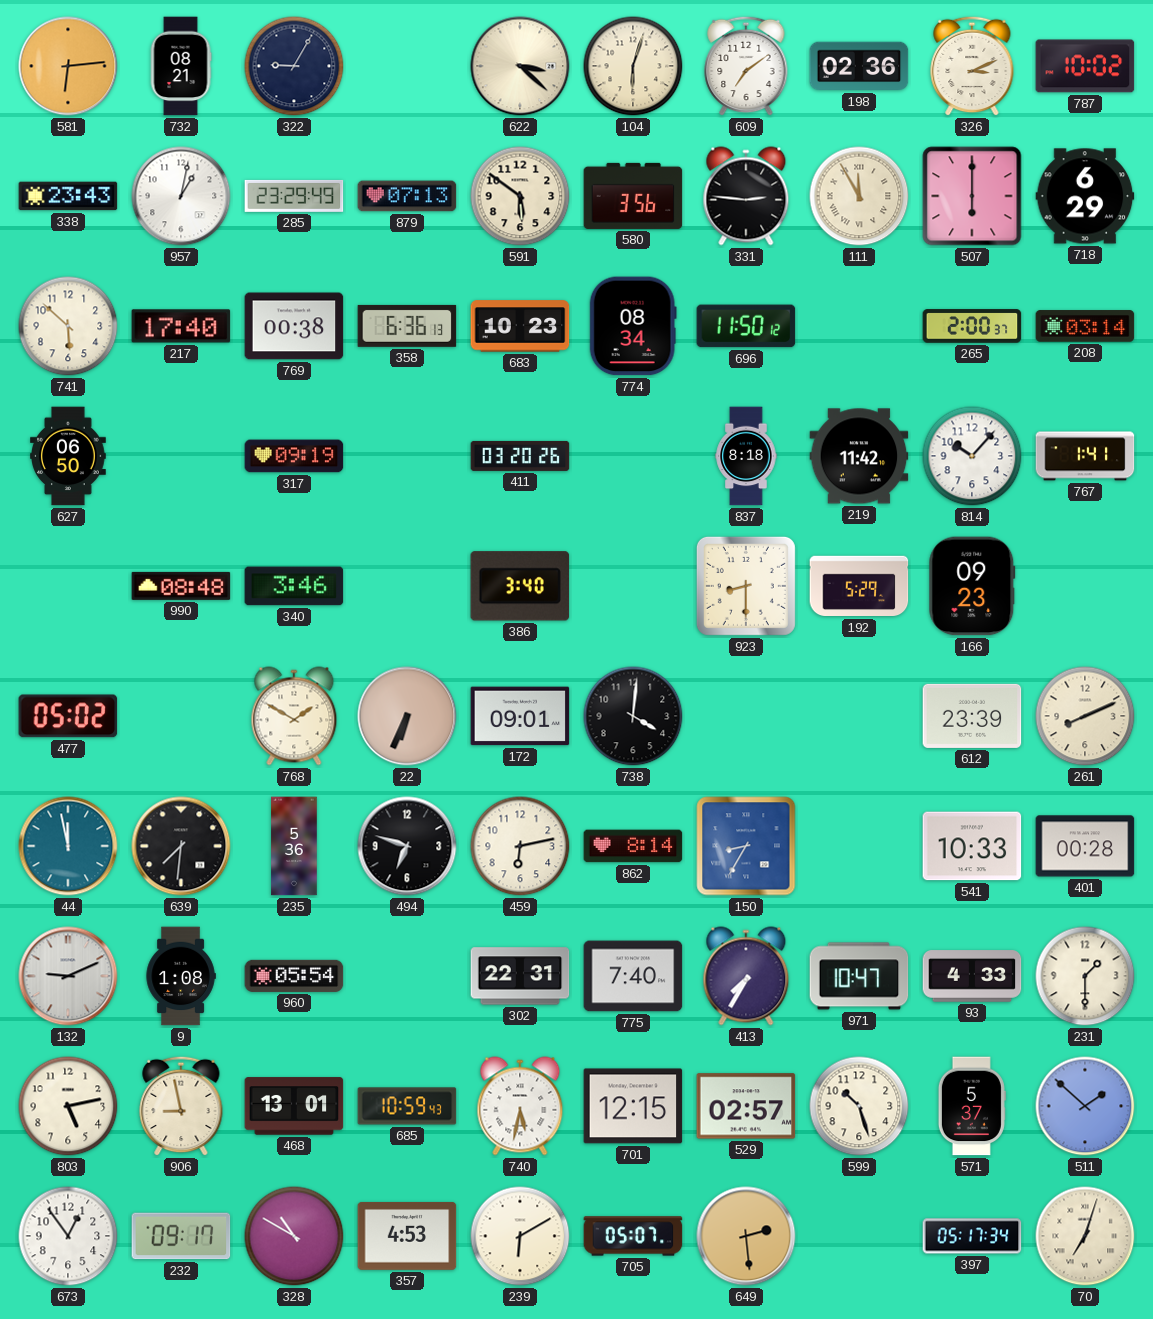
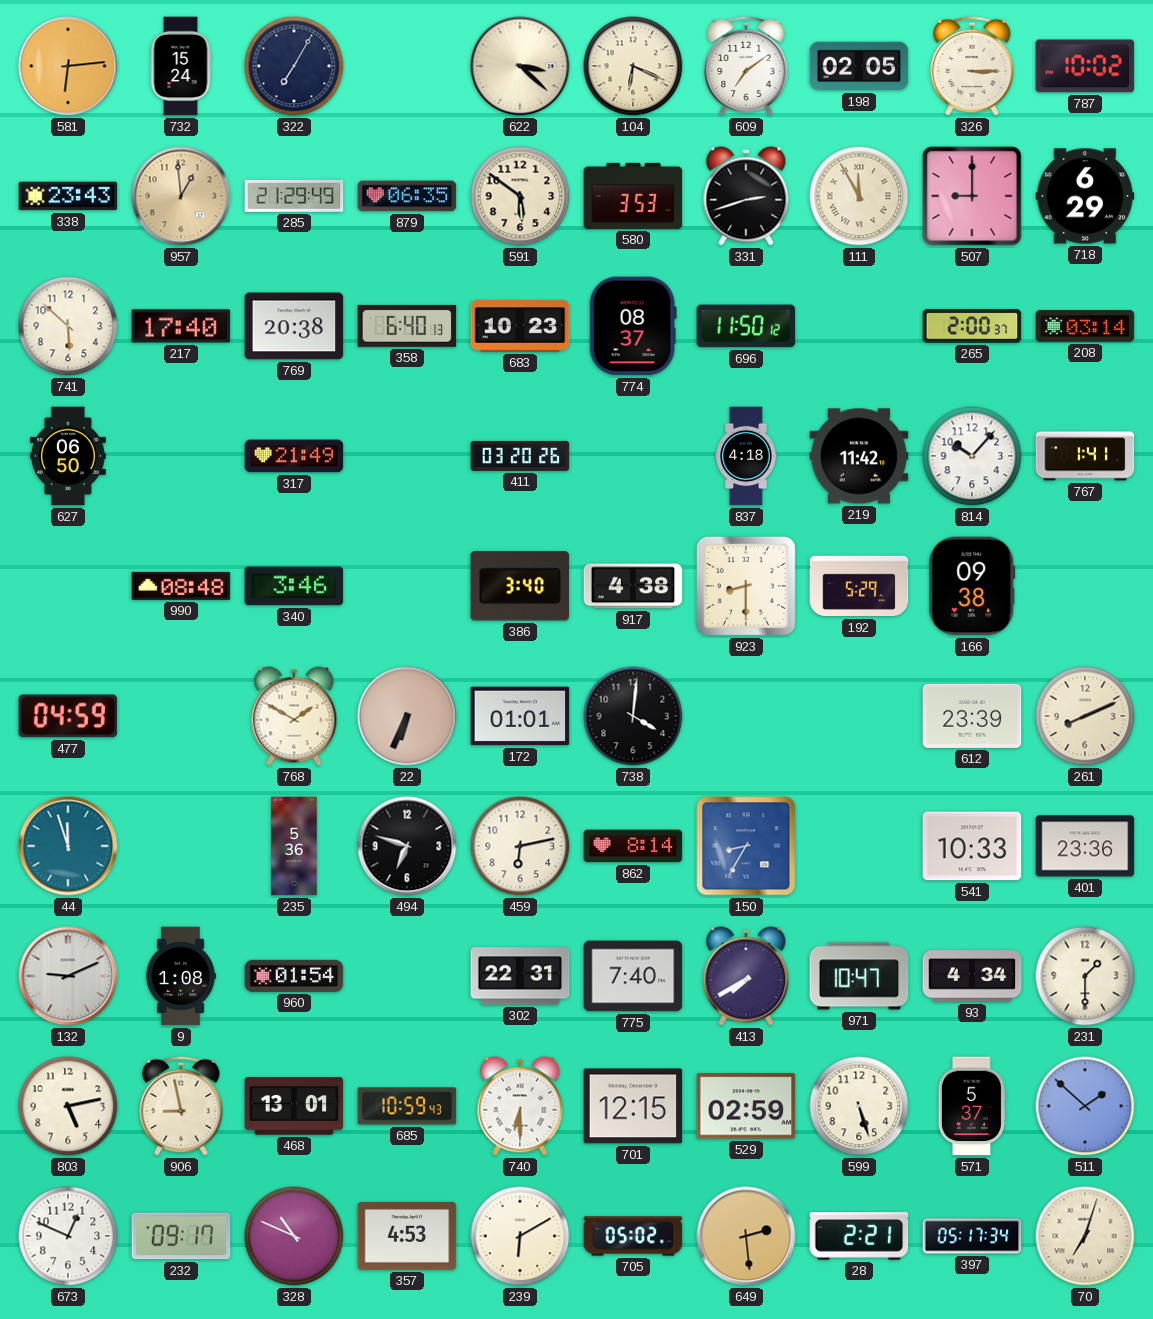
732: 08:21 -> 15:24
322: 9:05 -> 7:05
104: 6:03 -> 6:19
198: 02:36 -> 02:05
326: 3:11 -> 3:15
957: 1:02 -> 12:59
957 dial: white -> champagne
285: 23:29 -> 21:29
879: 07:13 -> 06:35
580: 3:56 -> 3:53
331: 2:46 -> 2:42
507: 6:00 -> 9:00
769: 00:38 -> 20:38
358: 6:36 -> 6:40
774: 08:34 -> 08:37
317: 09:19 -> 21:49
837: 8:18 -> 4:18
917: none -> 4:38
166: 09:23 -> 09:38
477: 05:02 -> 04:59
172: 09:01 -> 01:01
44: 11:58 -> 11:57
639: 7:31 -> none
401: 00:28 -> 23:36
960: 05:54 -> 01:54
413: 7:35 -> 7:40
93: 4:33 -> 4:34
740: 5:32 -> 6:30
529: 02:57 -> 02:59
599: 10:27 -> 5:27
673: 12:54 -> 12:49
328: 10:50 -> 10:49
705: 05:07 -> 05:02
28: none -> 2:21
